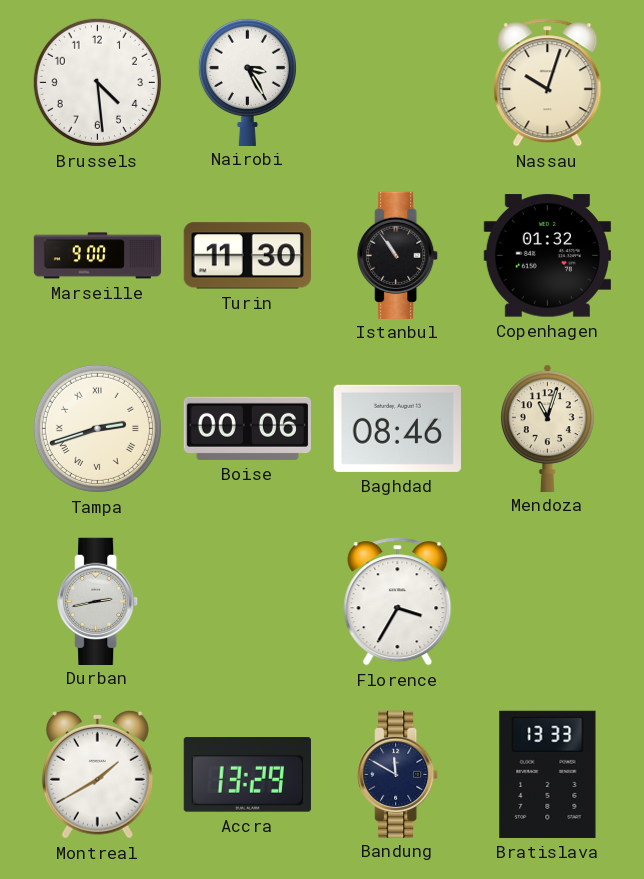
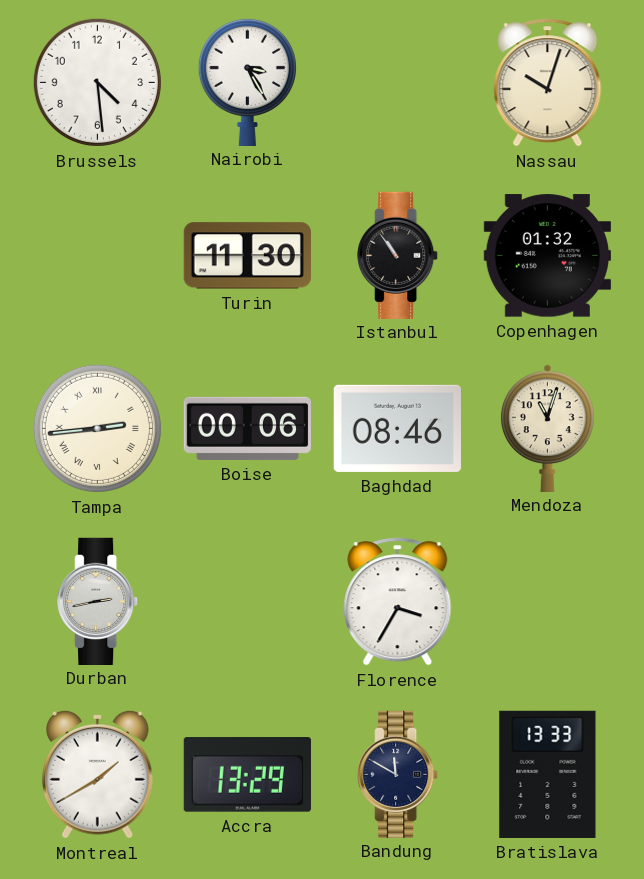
Marseille: 9:00 -> none
Tampa: 2:42 -> 2:44
